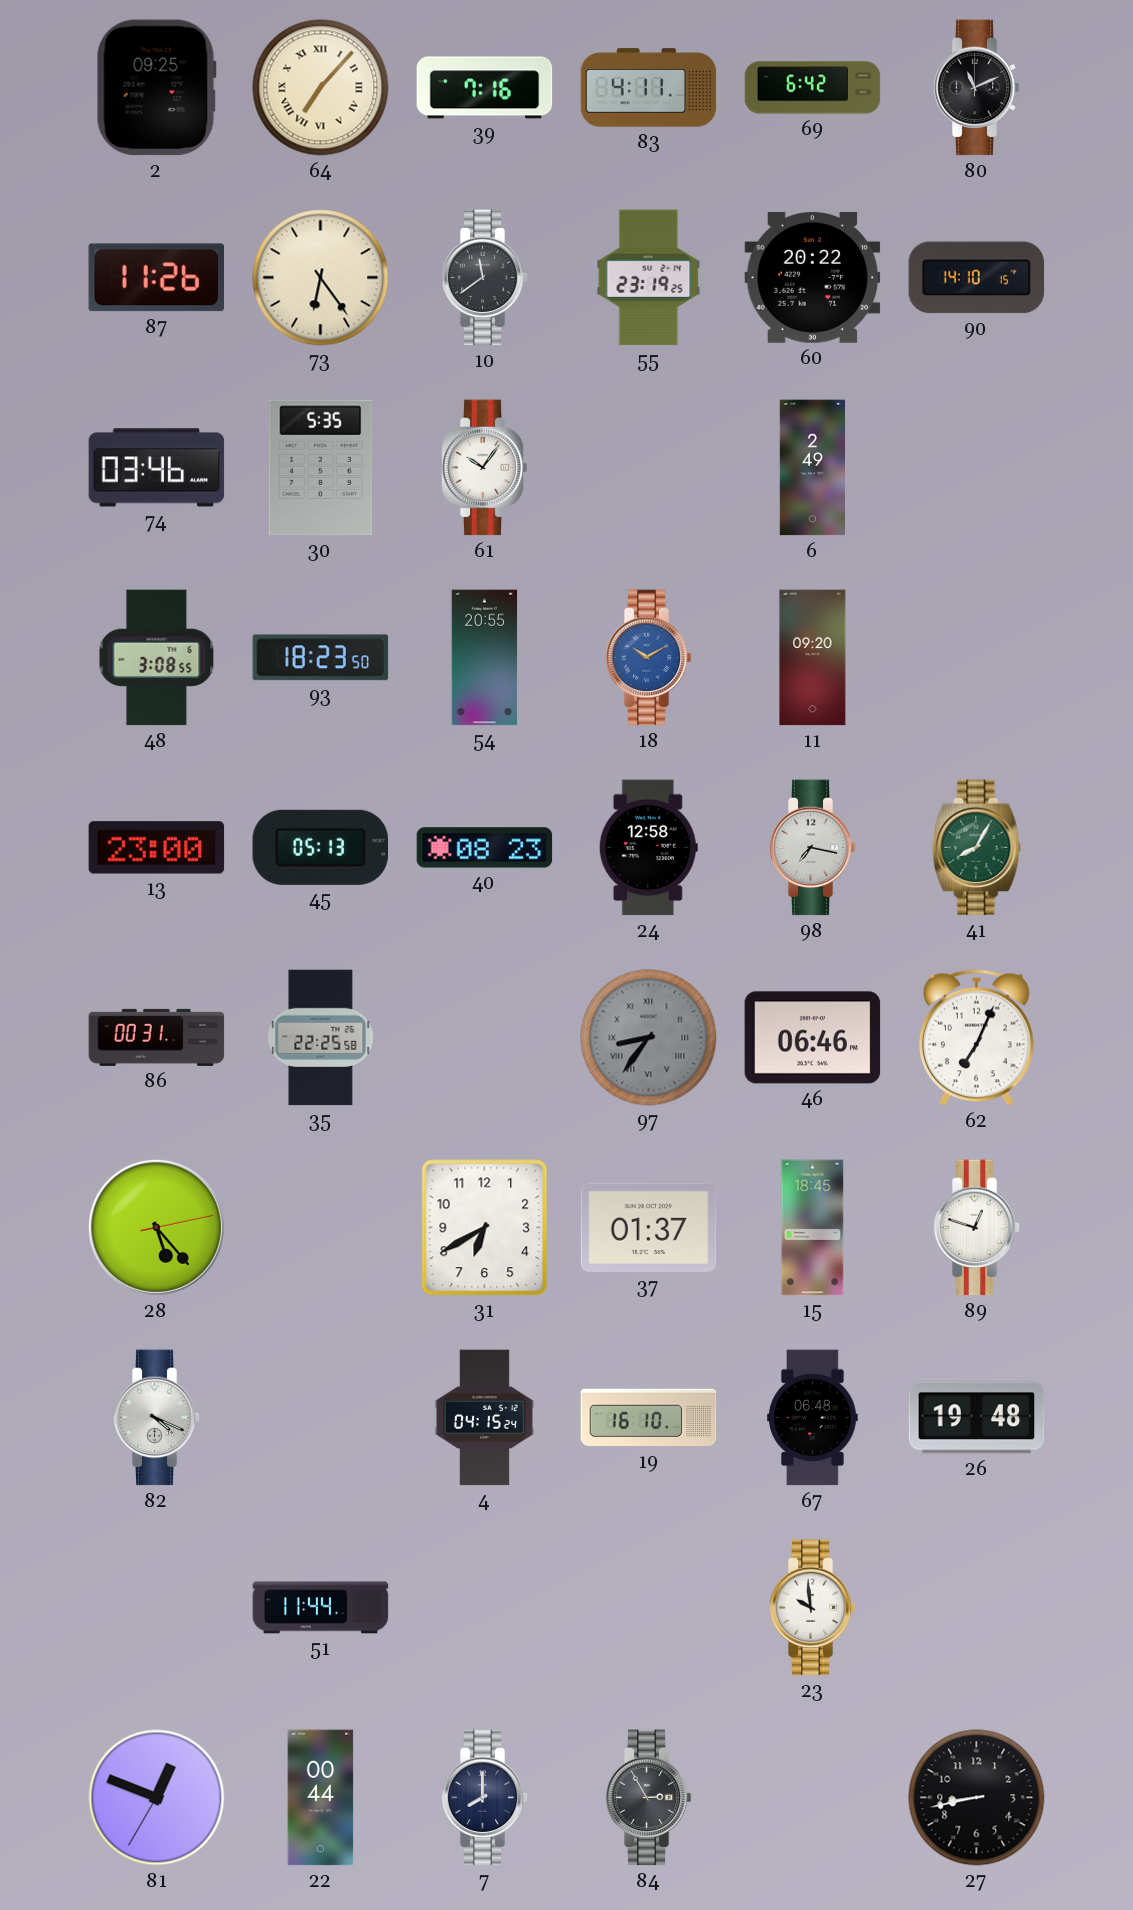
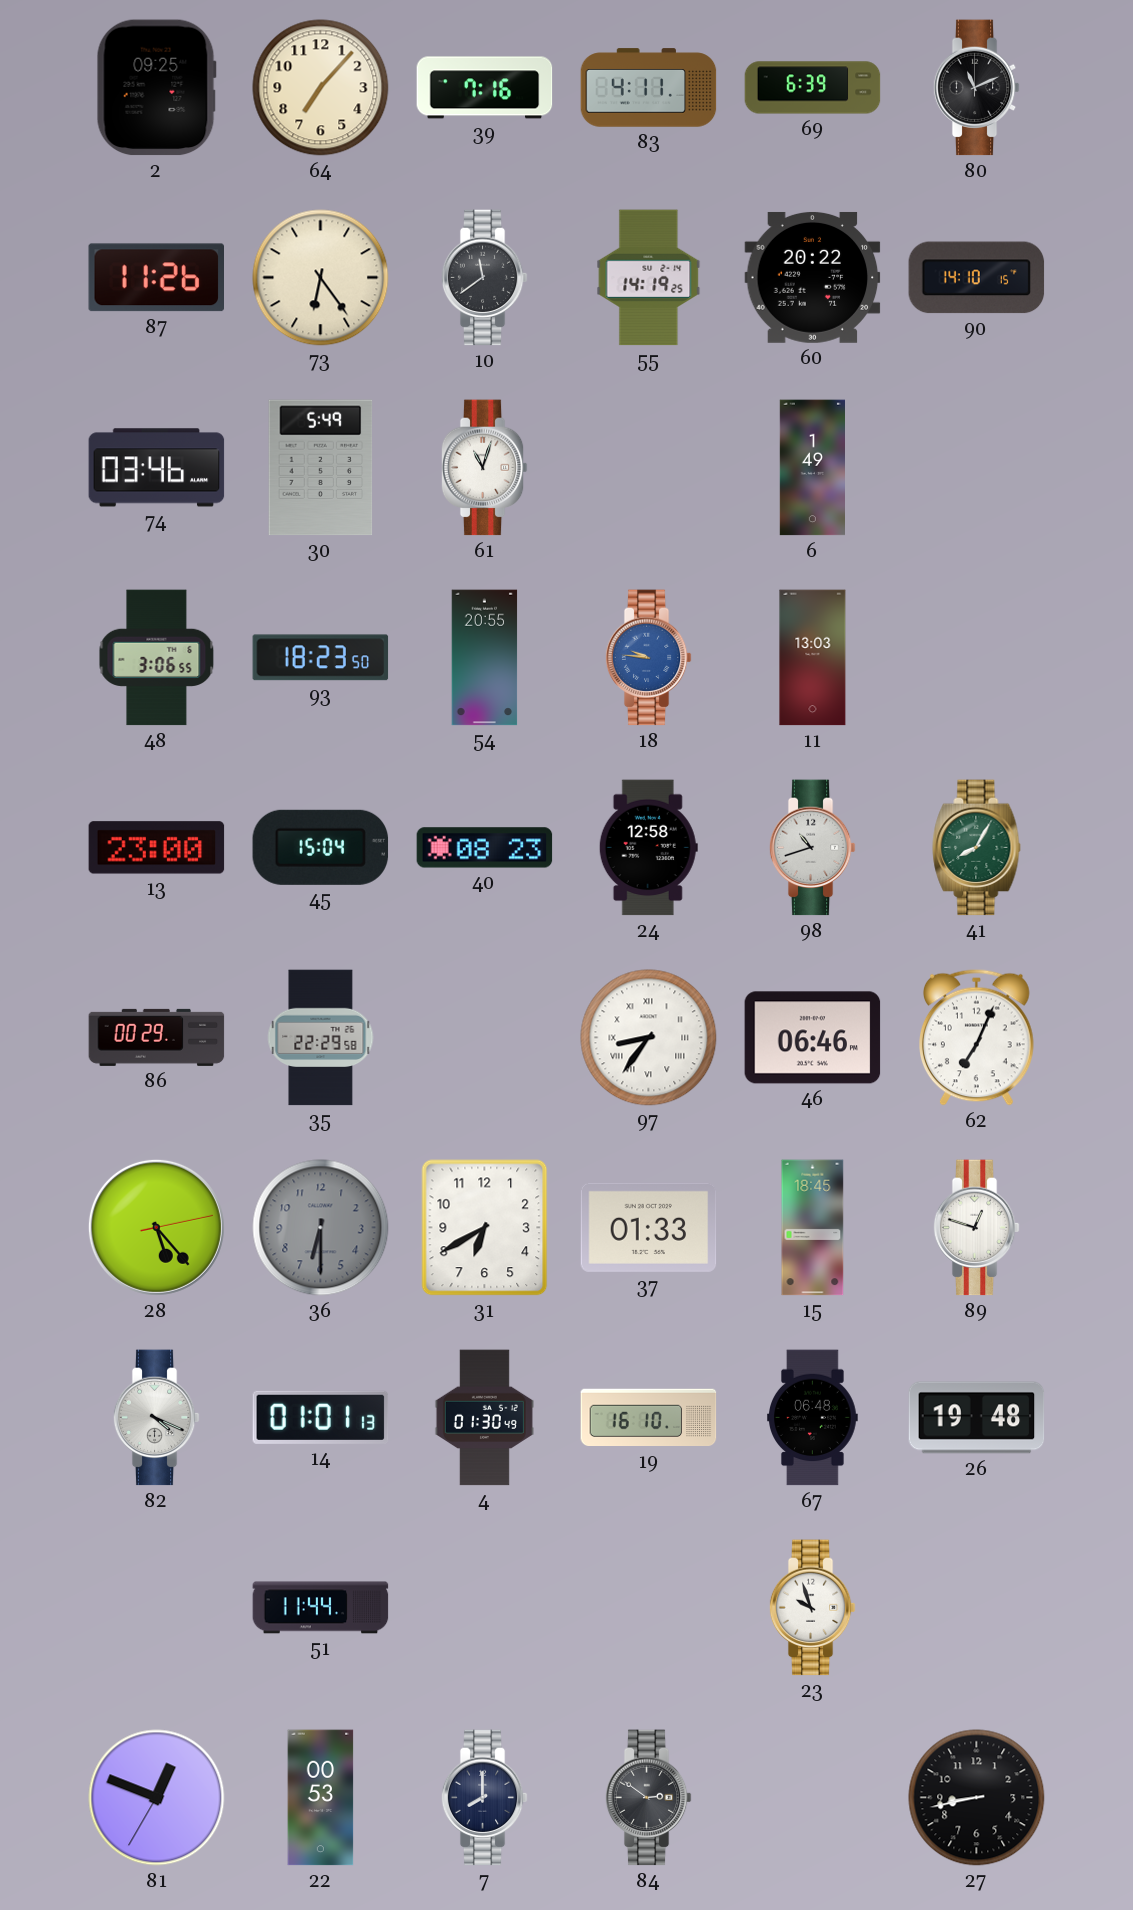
64 numerals: Roman -> Arabic
69: 6:42 -> 6:39
55: 23:19 -> 14:19
30: 5:35 -> 5:49
61: 10:06 -> 11:03
6: 2:49 -> 1:49
48: 3:08 -> 3:06
18: 10:10 -> 9:46
11: 09:20 -> 13:03
45: 05:13 -> 15:04
98: 7:17 -> 10:42
86: 00:31 -> 00:29
35: 22:25 -> 22:29
97 dial: grey -> white
36: none -> 6:30
37: 01:37 -> 01:33
14: none -> 01:01
4: 04:15 -> 01:30
23: 9:59 -> 9:57
22: 00:44 -> 00:53
84: 2:55 -> 2:51
